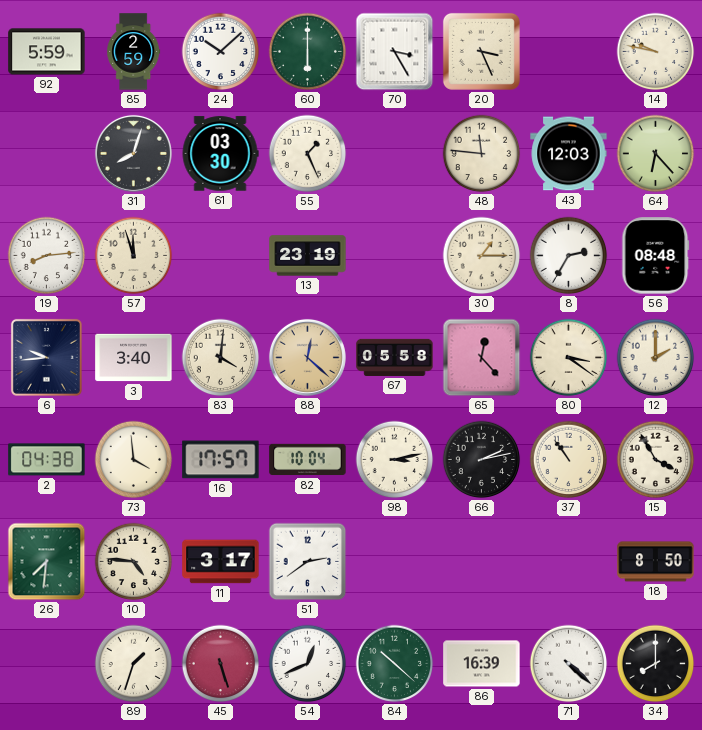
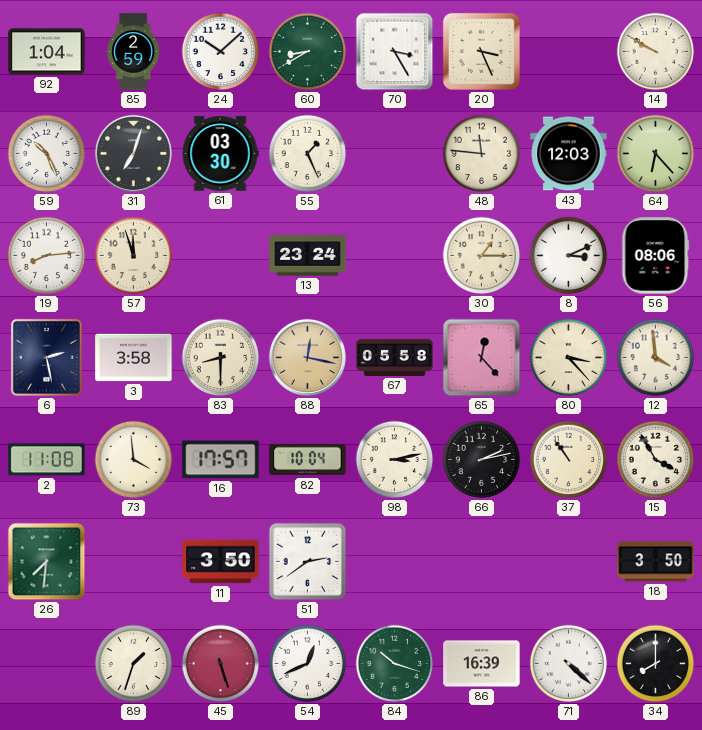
92: 5:59 -> 1:04
60: 6:00 -> 8:40
14: 9:47 -> 9:50
59: none -> 10:26
31: 8:03 -> 7:03
13: 23:19 -> 23:24
8: 2:35 -> 3:11
56: 08:48 -> 08:06
6: 9:44 -> 2:28
3: 3:40 -> 3:58
83: 4:01 -> 8:30
88: 12:22 -> 12:17
80: 3:21 -> 3:23
12: 2:00 -> 3:59
2: 04:38 -> 11:08
10: 4:46 -> none
11: 3:17 -> 3:50
18: 8:50 -> 3:50
84: 10:22 -> 10:18
